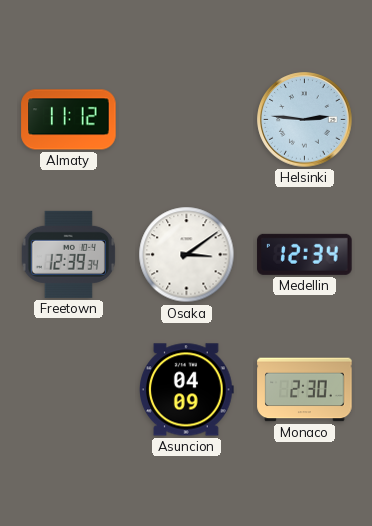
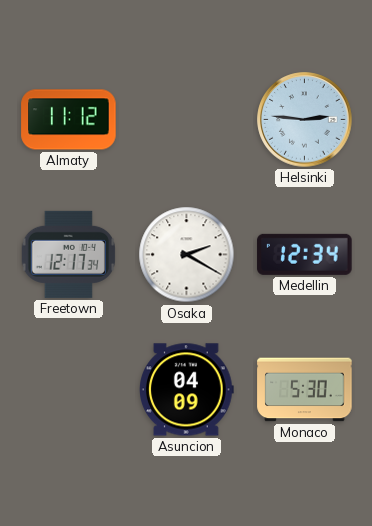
Freetown: 12:39 -> 12:17
Osaka: 3:09 -> 2:20
Monaco: 2:30 -> 5:30
